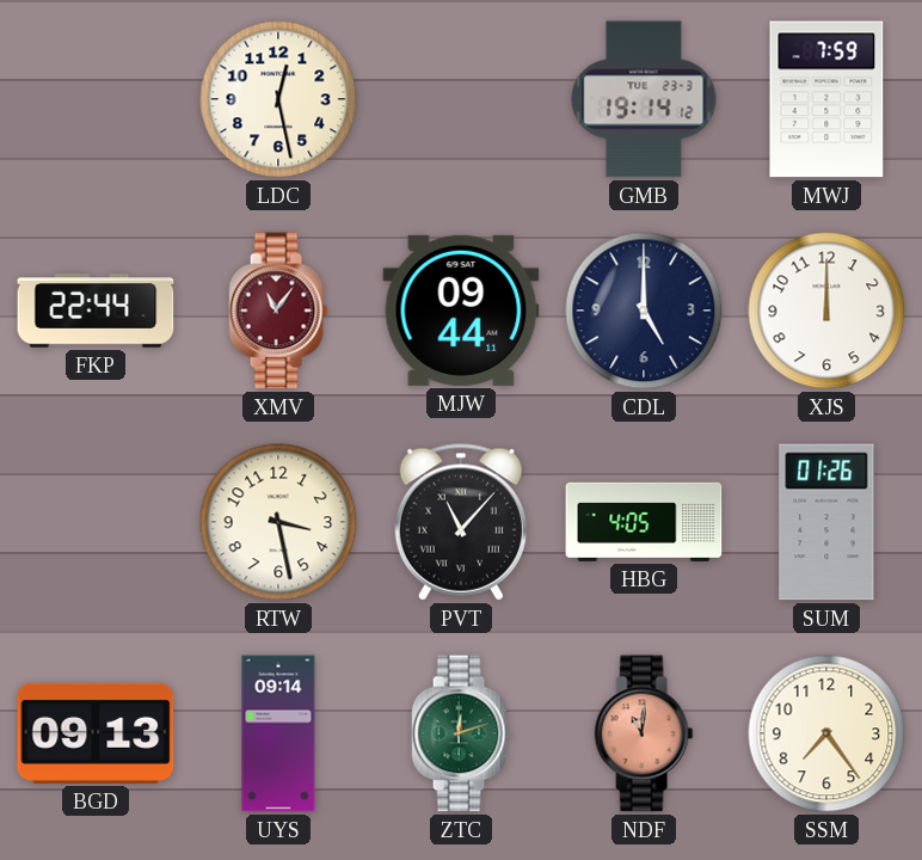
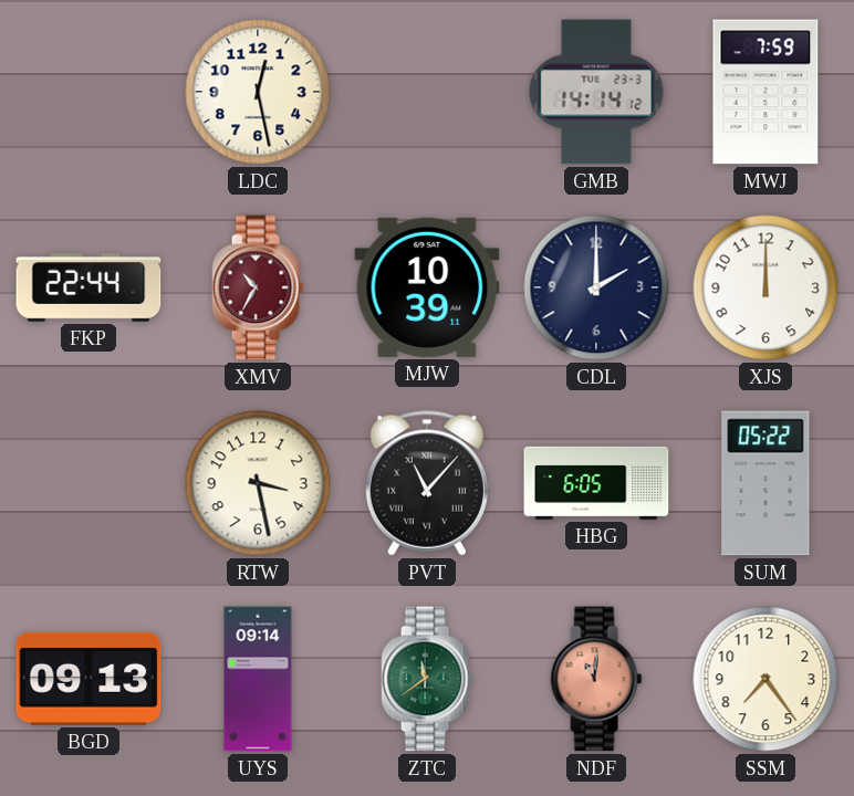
GMB: 19:14 -> 14:14
XMV: 11:06 -> 10:35
MJW: 09:44 -> 10:39
CDL: 5:00 -> 2:00
HBG: 4:05 -> 6:05
SUM: 01:26 -> 05:22
ZTC: 12:12 -> 11:39
